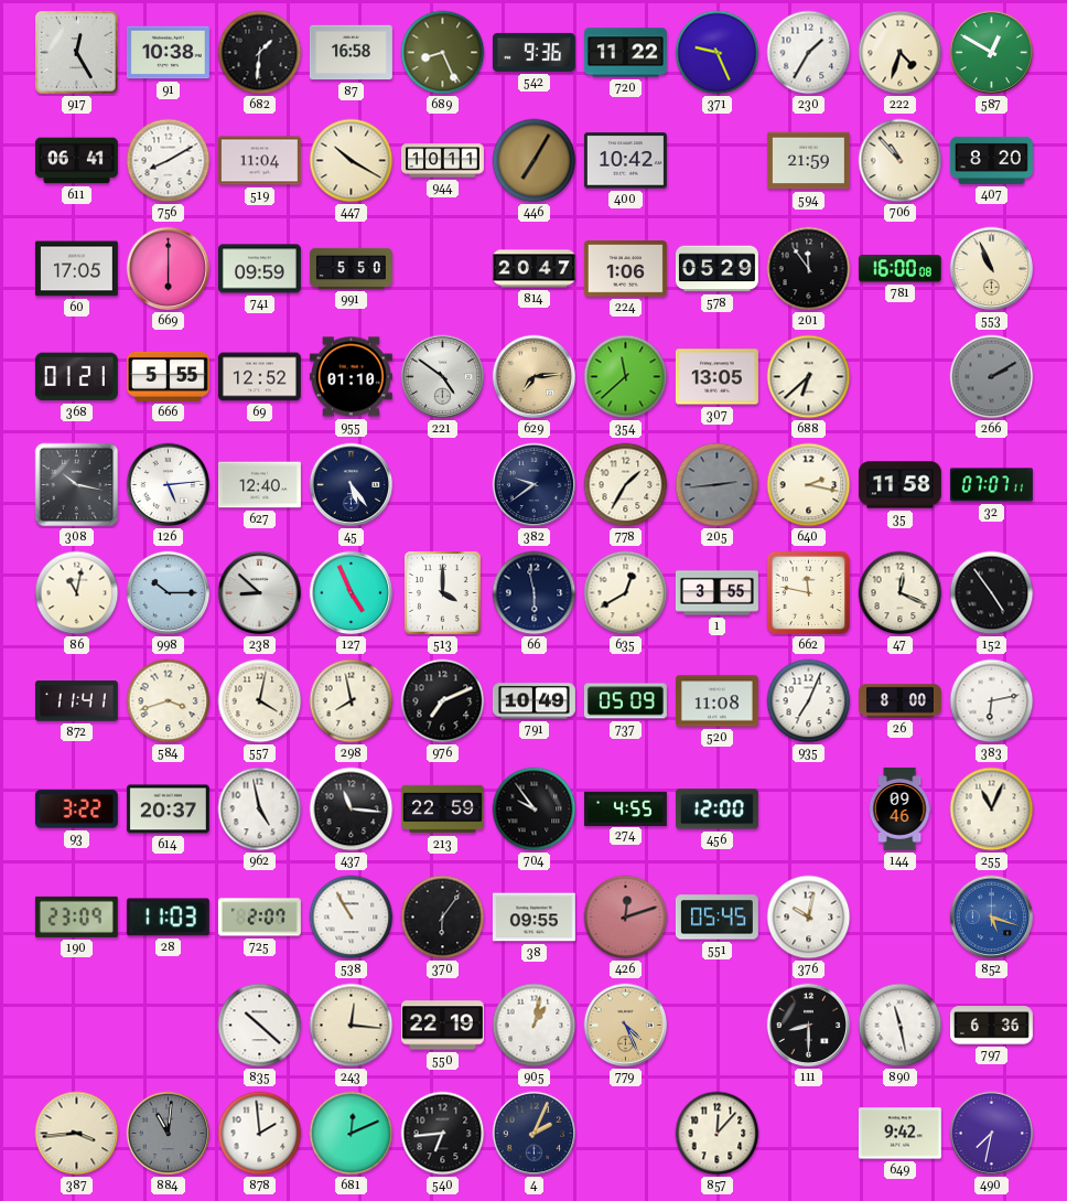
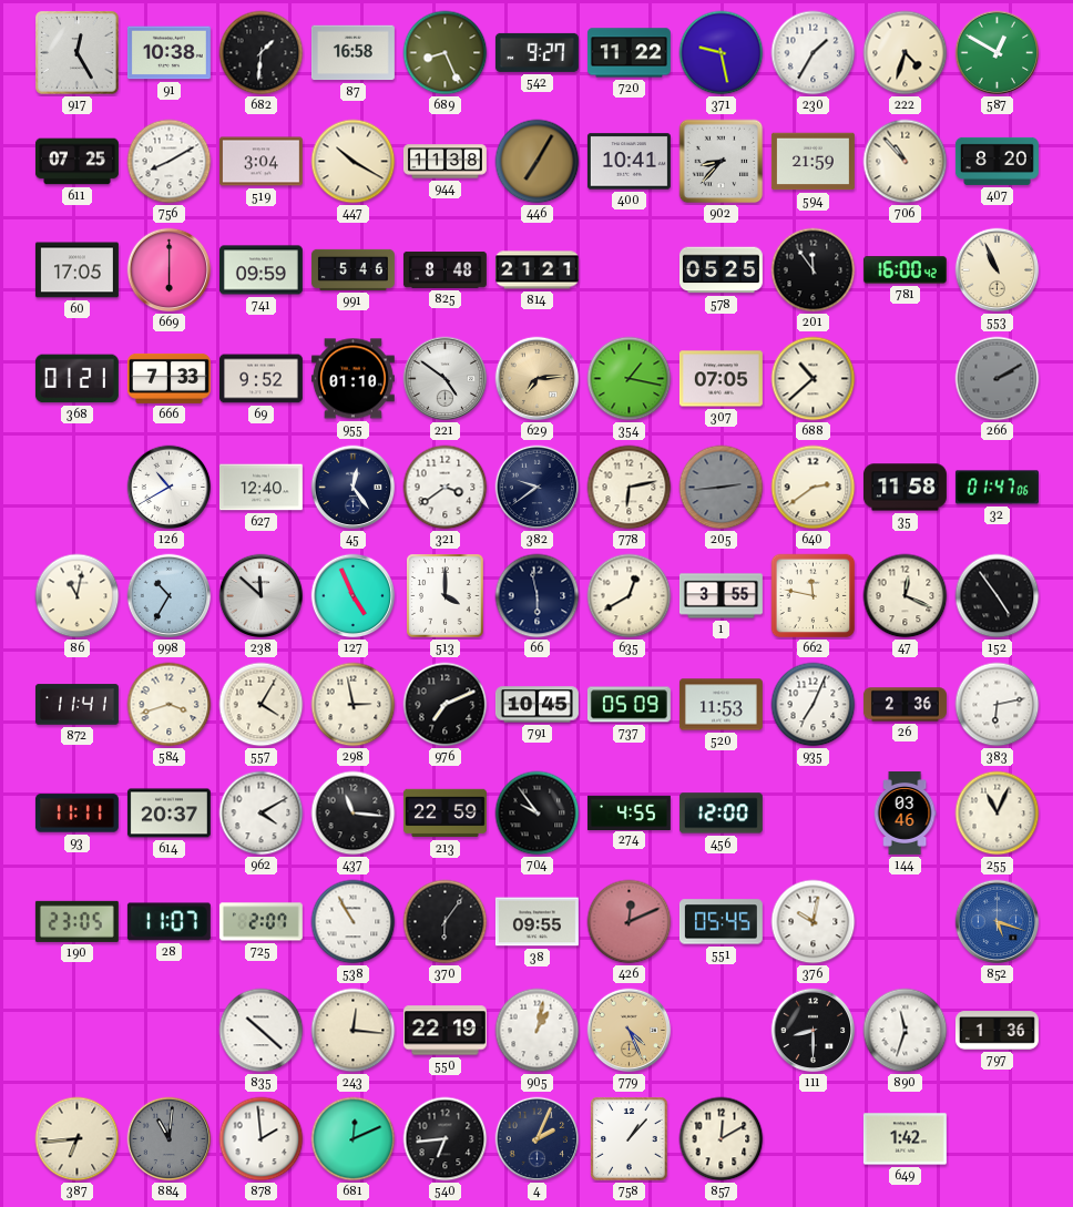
542: 9:36 -> 9:27
371: 9:26 -> 9:28
611: 06:41 -> 07:25
519: 11:04 -> 3:04
944: 10:11 -> 11:38
400: 10:42 -> 10:41
902: none -> 8:37
991: 5:50 -> 5:46
825: none -> 8:48
814: 20:47 -> 21:21
224: 1:06 -> none
578: 05:29 -> 05:25
781: 16:00:08 -> 16:00:42
666: 5:55 -> 7:33
69: 12:52 -> 9:52
354: 11:38 -> 1:17
307: 13:05 -> 07:05
688: 6:38 -> 10:38
308: 10:17 -> none
126: 5:14 -> 10:40
45: 5:24 -> 12:24
321: none -> 3:39
778: 1:35 -> 6:13
640: 2:17 -> 2:39
32: 07:07 -> 01:47
998: 10:15 -> 10:35
238: 8:52 -> 11:52
557: 4:02 -> 4:05
298: 7:58 -> 2:58
791: 10:49 -> 10:45
520: 11:08 -> 11:53
26: 8:00 -> 2:36
93: 3:22 -> 11:11
962: 4:58 -> 4:10
144: 09:46 -> 03:46
190: 23:09 -> 23:05
28: 11:03 -> 11:07
426: 12:12 -> 12:11
890: 11:28 -> 11:33
797: 6:36 -> 1:36
387: 3:44 -> 6:44
758: none -> 1:07
857: 12:07 -> 12:10
649: 9:42 -> 1:42
490: 7:32 -> none
